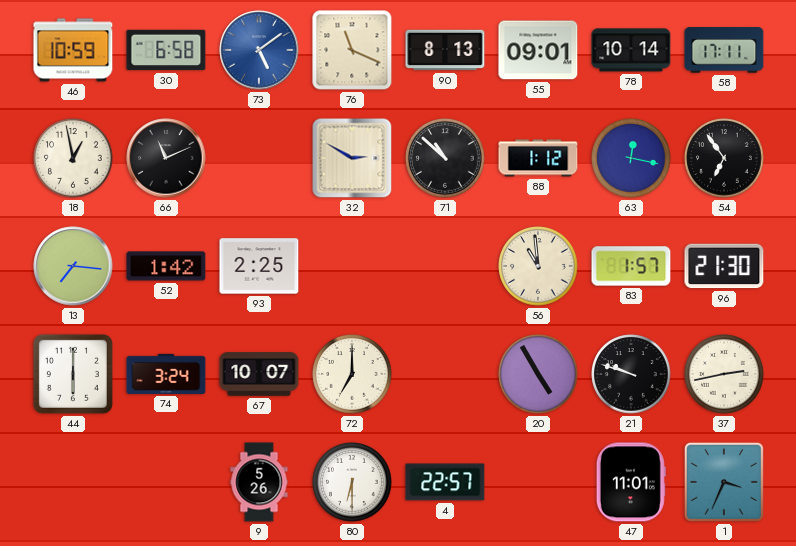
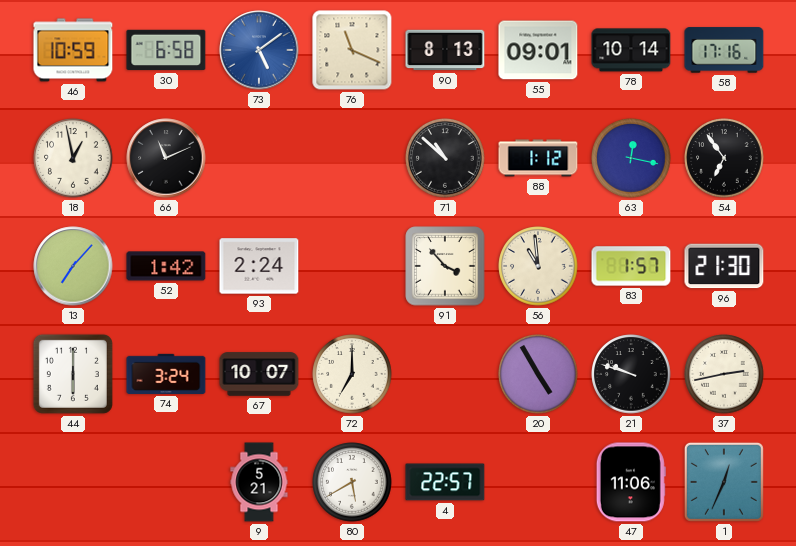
58: 17:11 -> 17:16
32: 2:50 -> none
13: 7:16 -> 7:07
93: 2:25 -> 2:24
91: none -> 3:53
9: 5:26 -> 5:21
80: 6:30 -> 5:40
47: 11:01 -> 11:06
1: 3:34 -> 12:34
